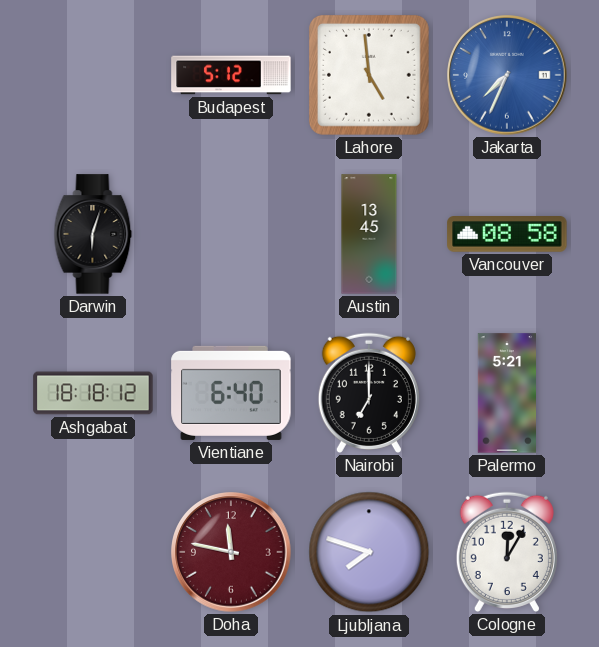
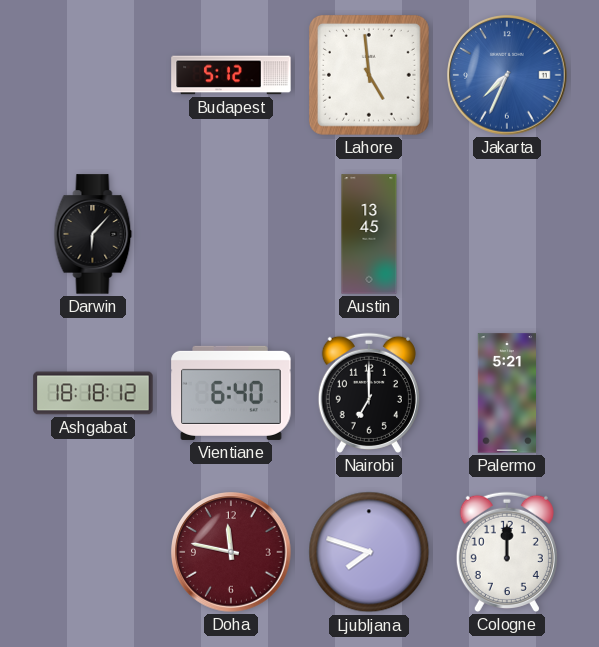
Darwin: 6:03 -> 6:07
Vancouver: 08:58 -> none
Cologne: 12:05 -> 12:00
